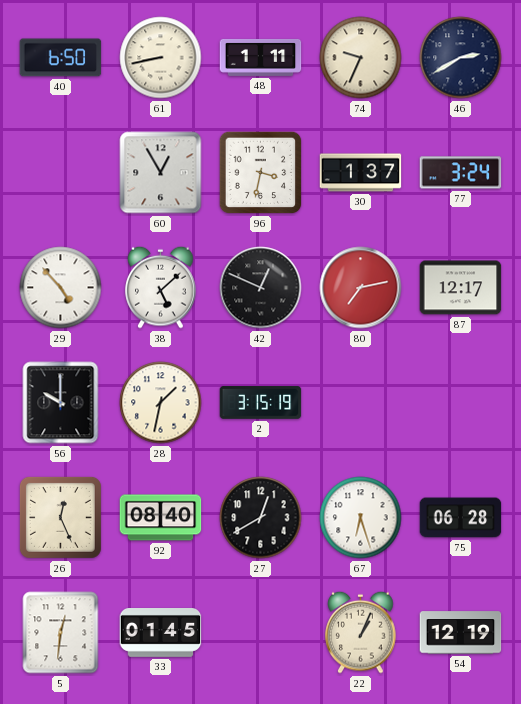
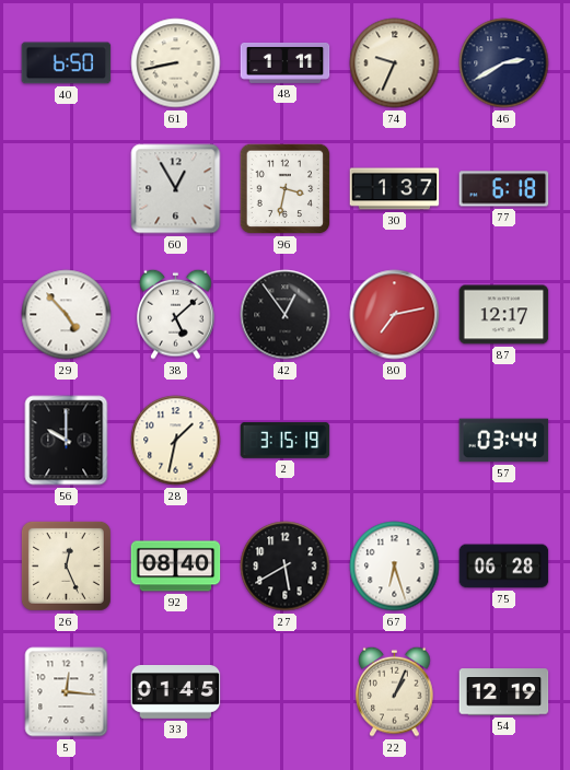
77: 3:24 -> 6:18
42: 12:49 -> 12:54
57: none -> 03:44
27: 12:40 -> 5:40
5: 12:31 -> 12:16
